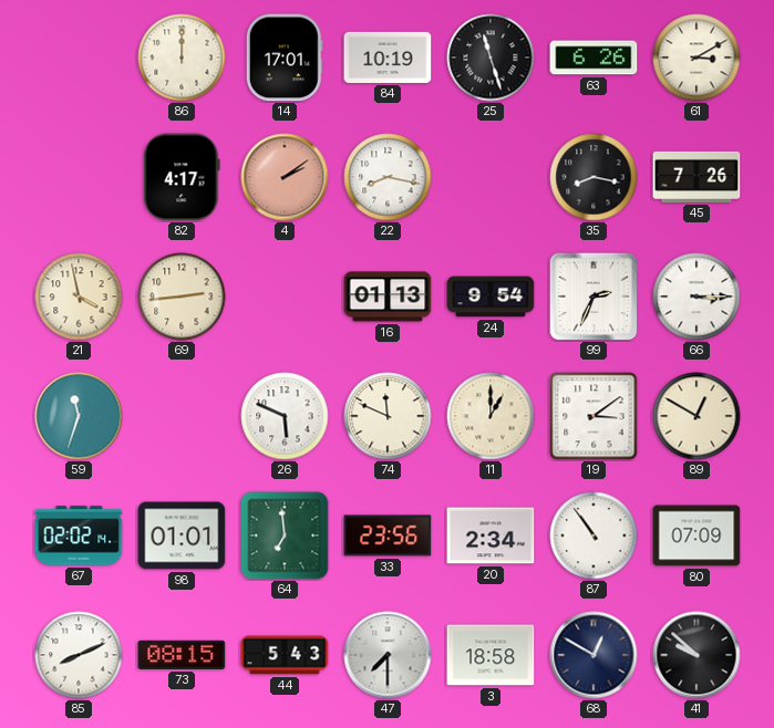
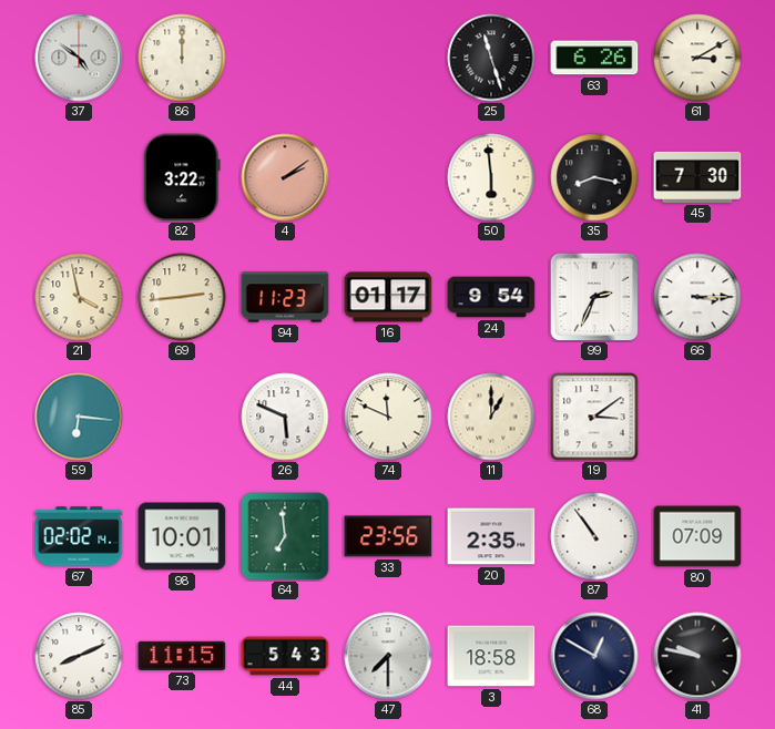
37: none -> 4:51
14: 17:01 -> none
84: 10:19 -> none
82: 4:17 -> 3:22
22: 8:17 -> none
50: none -> 5:59
45: 7:26 -> 7:30
94: none -> 11:23
16: 01:13 -> 01:17
59: 11:33 -> 6:16
89: 12:50 -> none
98: 01:01 -> 10:01
20: 2:34 -> 2:35
73: 08:15 -> 11:15
41: 9:52 -> 9:47
